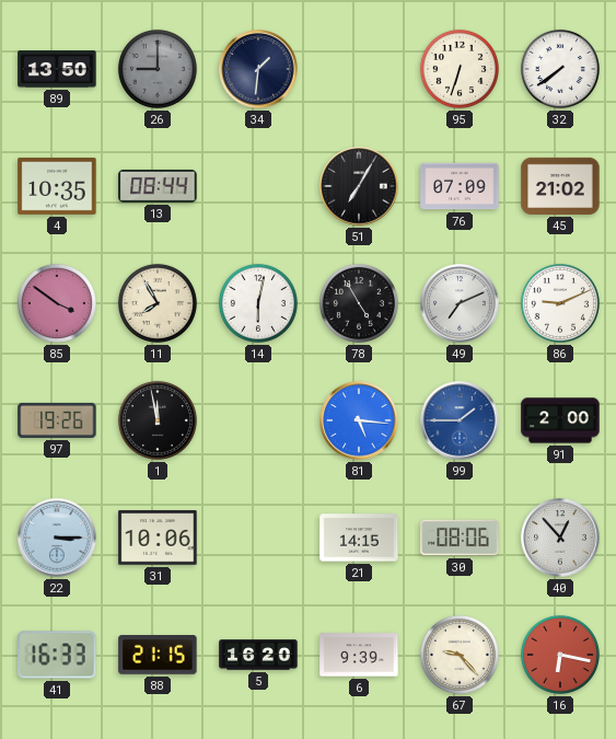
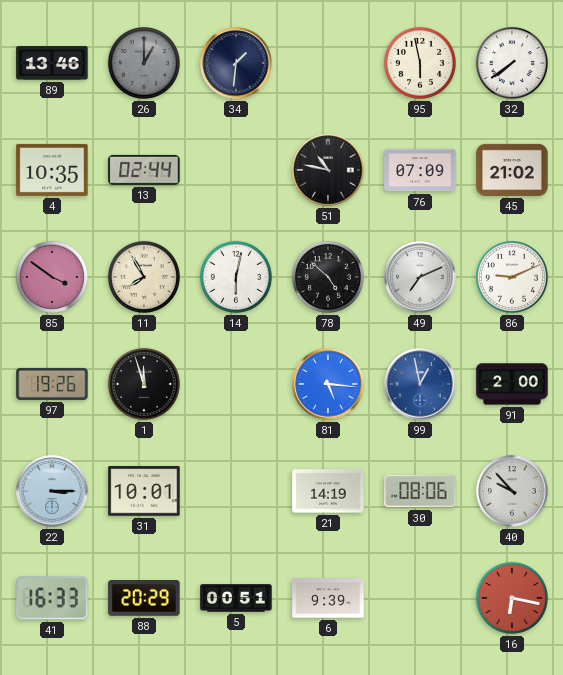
89: 13:50 -> 13:46
26: 9:00 -> 1:00
95: 6:33 -> 5:58
13: 08:44 -> 02:44
51: 7:05 -> 10:47
78: 4:55 -> 4:52
1: 11:58 -> 11:57
99: 1:45 -> 12:58
31: 10:06 -> 10:01
21: 14:15 -> 14:19
40: 12:53 -> 9:53
88: 21:15 -> 20:29
5: 16:20 -> 00:51
67: 9:23 -> none
